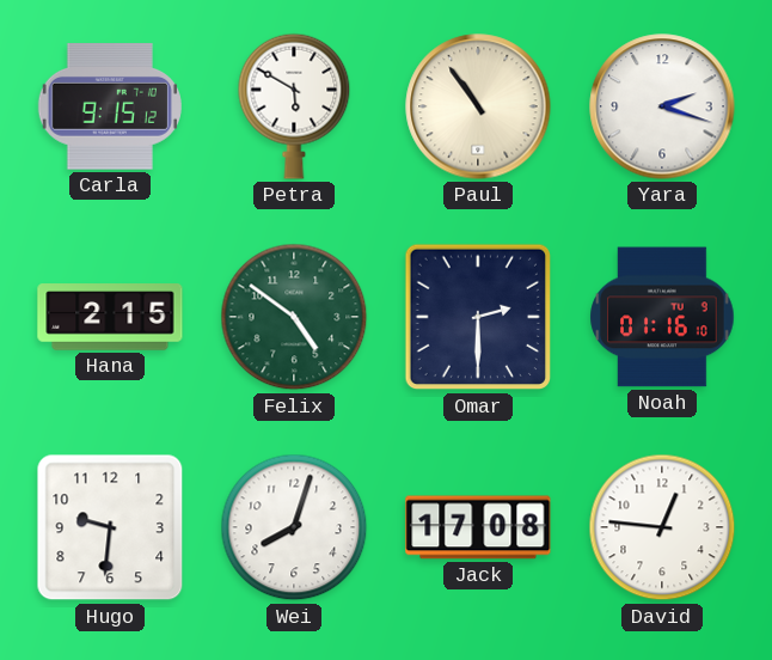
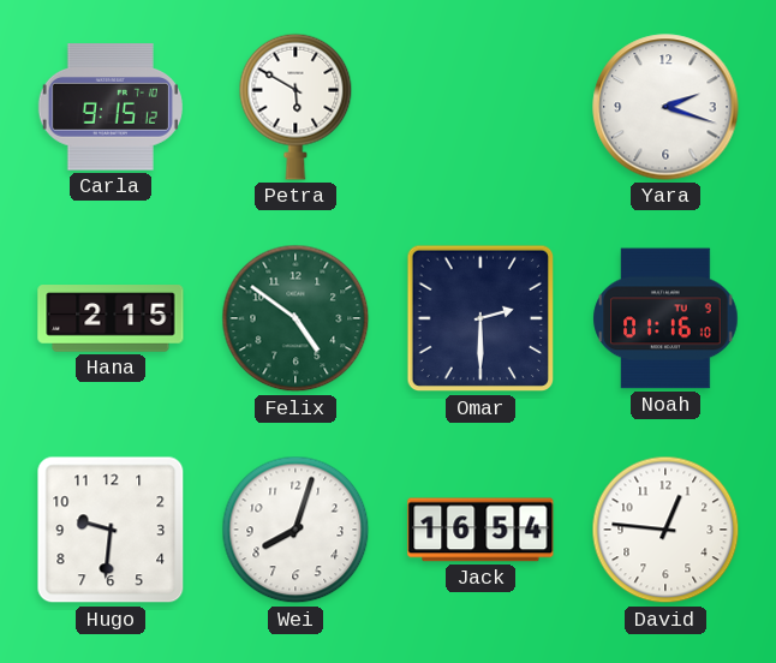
Paul: 10:54 -> none
Jack: 17:08 -> 16:54
